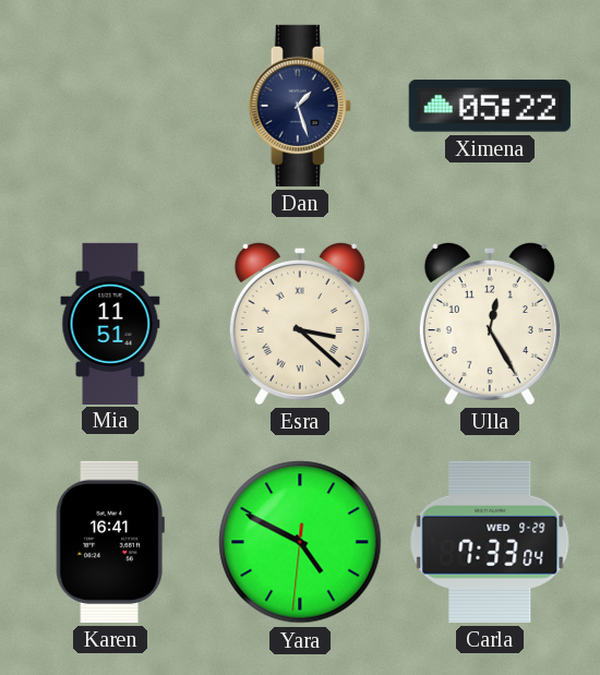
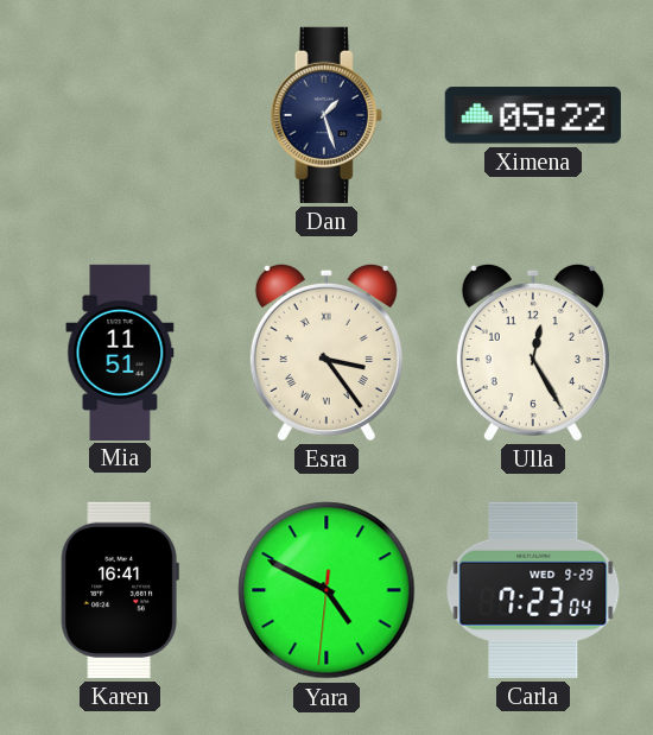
Esra: 3:22 -> 3:24
Carla: 7:33 -> 7:23
